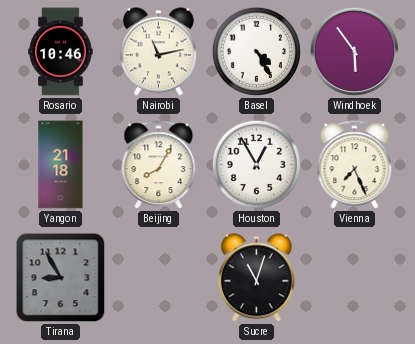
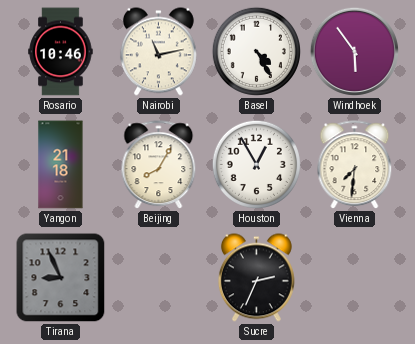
Vienna: 7:26 -> 7:31
Tirana: 8:55 -> 8:56
Sucre: 11:03 -> 2:34
